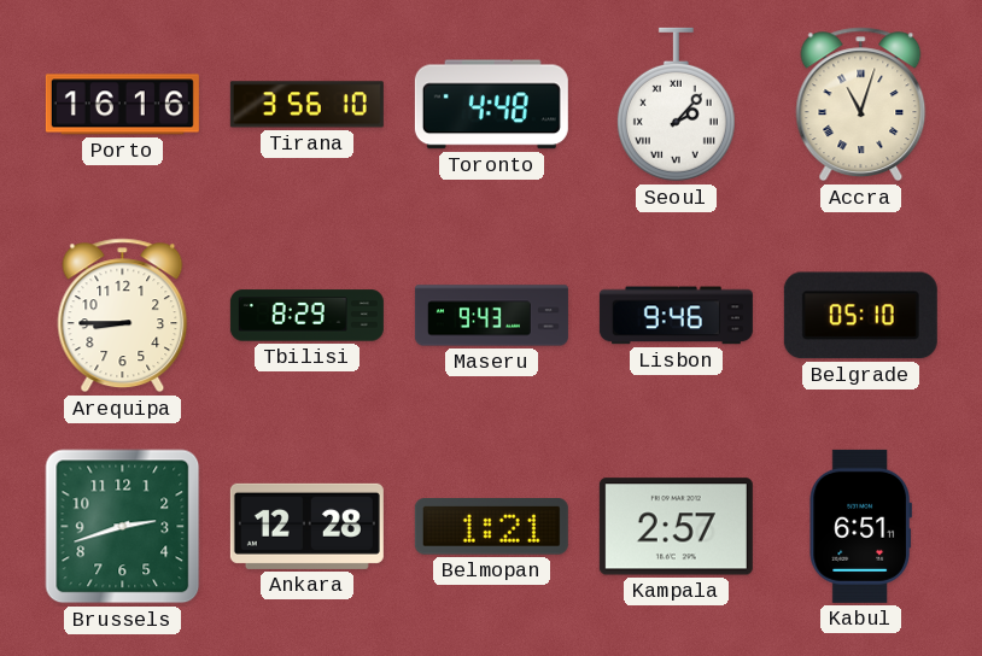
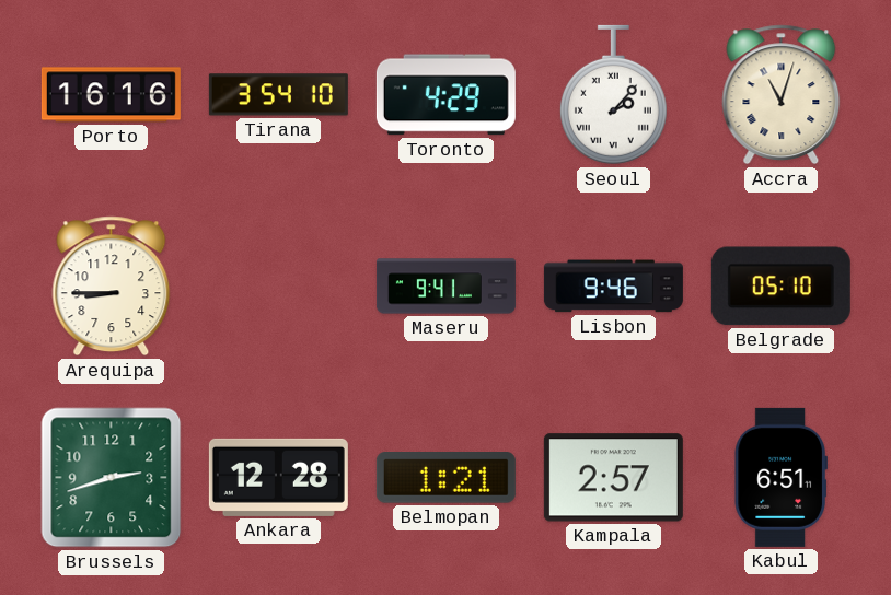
Tirana: 3:56 -> 3:54
Toronto: 4:48 -> 4:29
Tbilisi: 8:29 -> none
Maseru: 9:43 -> 9:41
